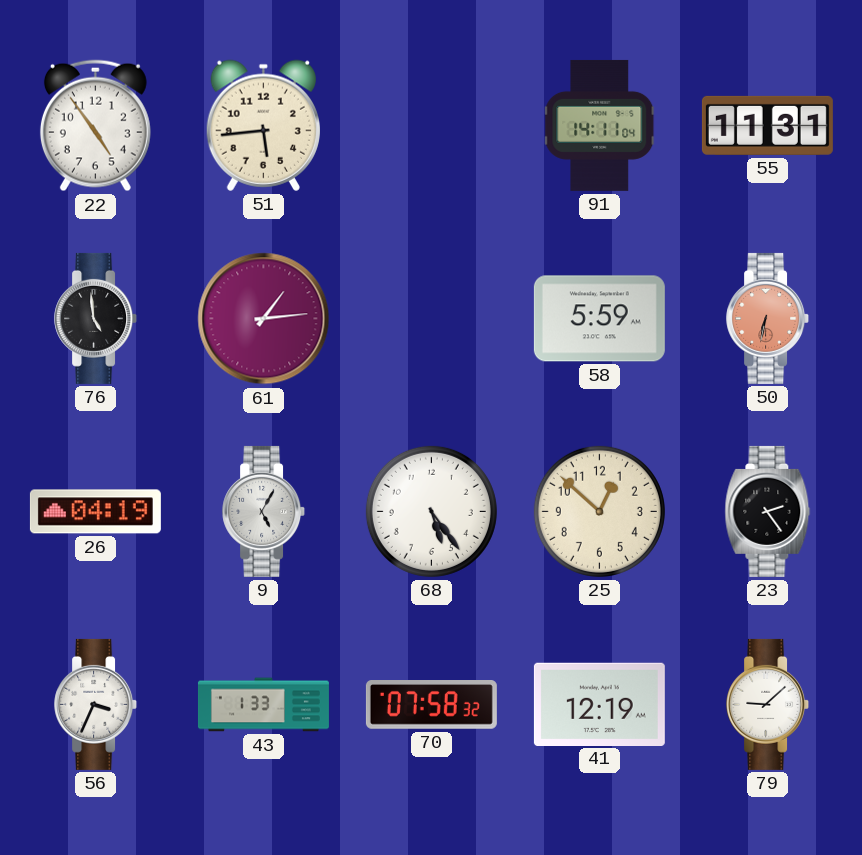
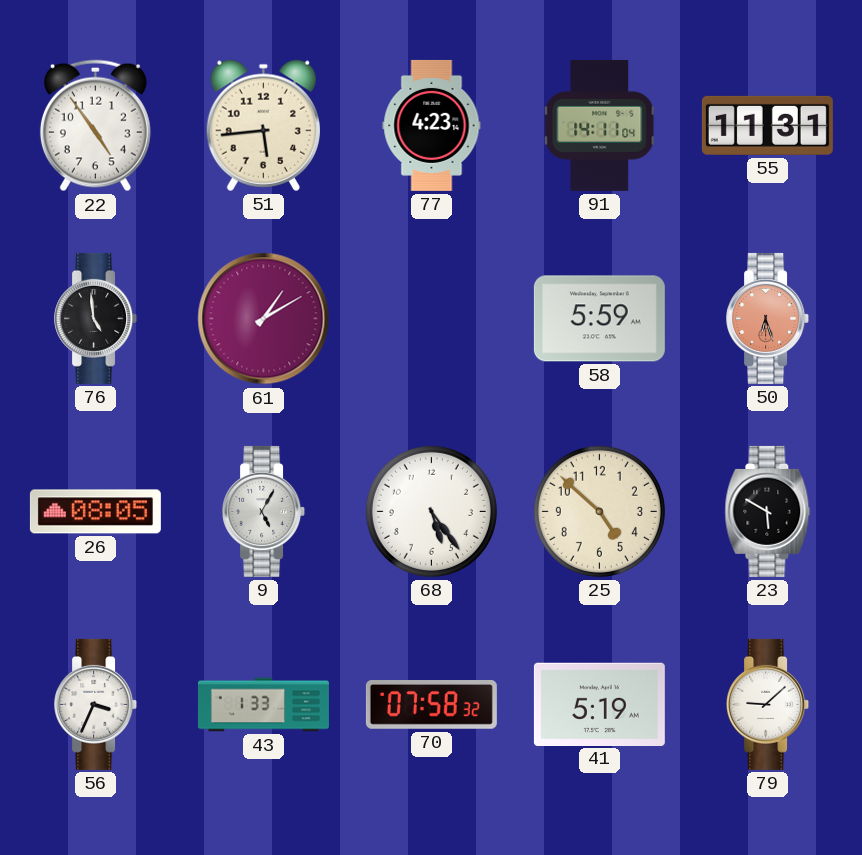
77: none -> 4:23
61: 1:14 -> 1:10
50: 6:32 -> 6:27
26: 04:19 -> 08:05
25: 12:52 -> 4:52
23: 2:24 -> 5:50
41: 12:19 -> 5:19
